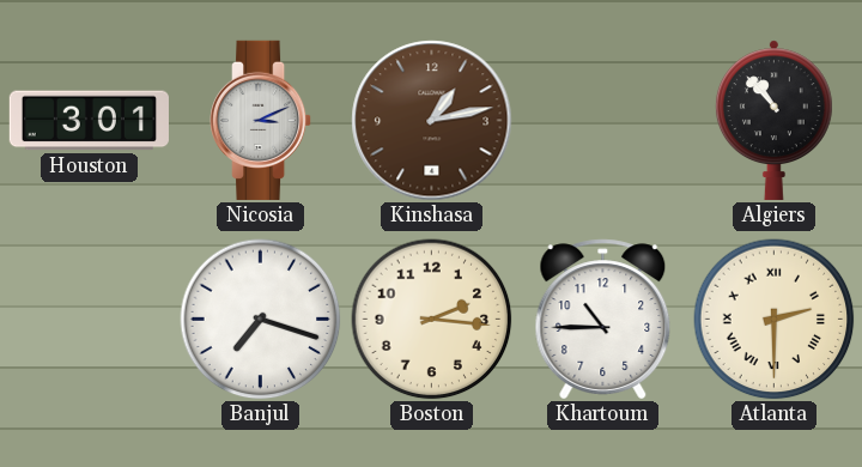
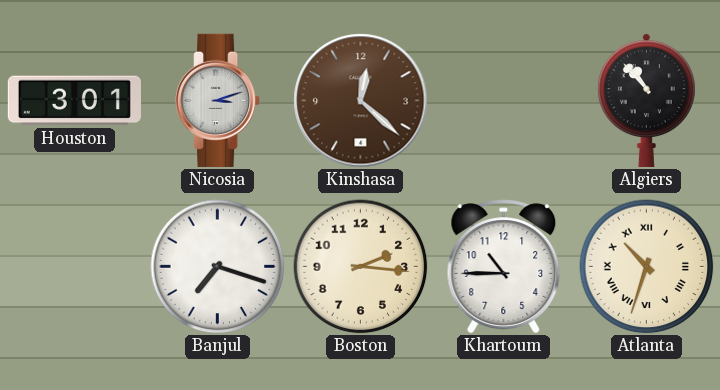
Nicosia: 3:11 -> 3:12
Kinshasa: 1:13 -> 12:22
Atlanta: 2:30 -> 10:33
